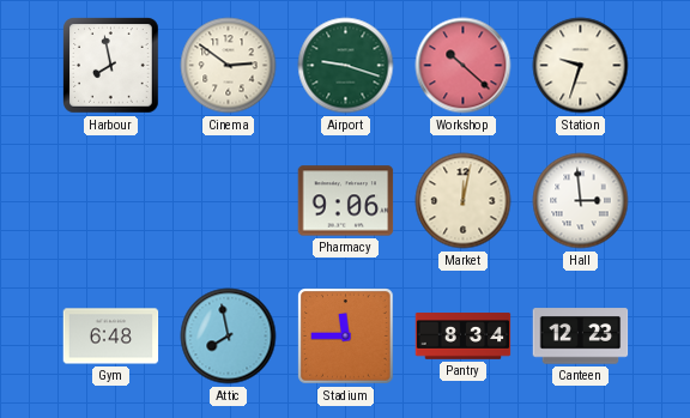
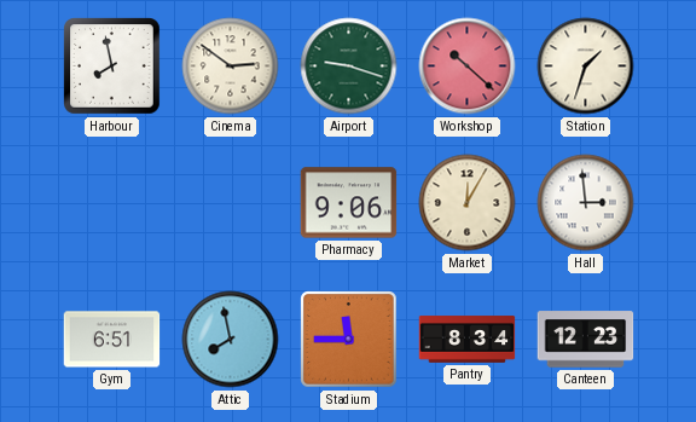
Station: 9:33 -> 1:33
Market: 12:02 -> 12:05
Gym: 6:48 -> 6:51
